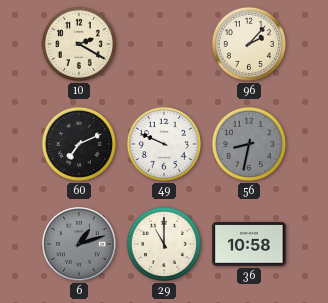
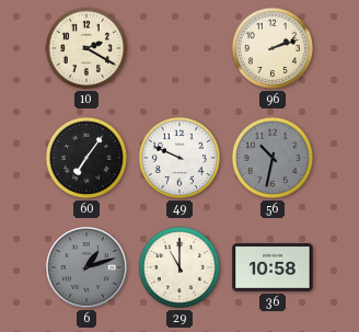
96: 2:07 -> 2:12
60: 7:11 -> 7:06
56: 8:32 -> 10:32
